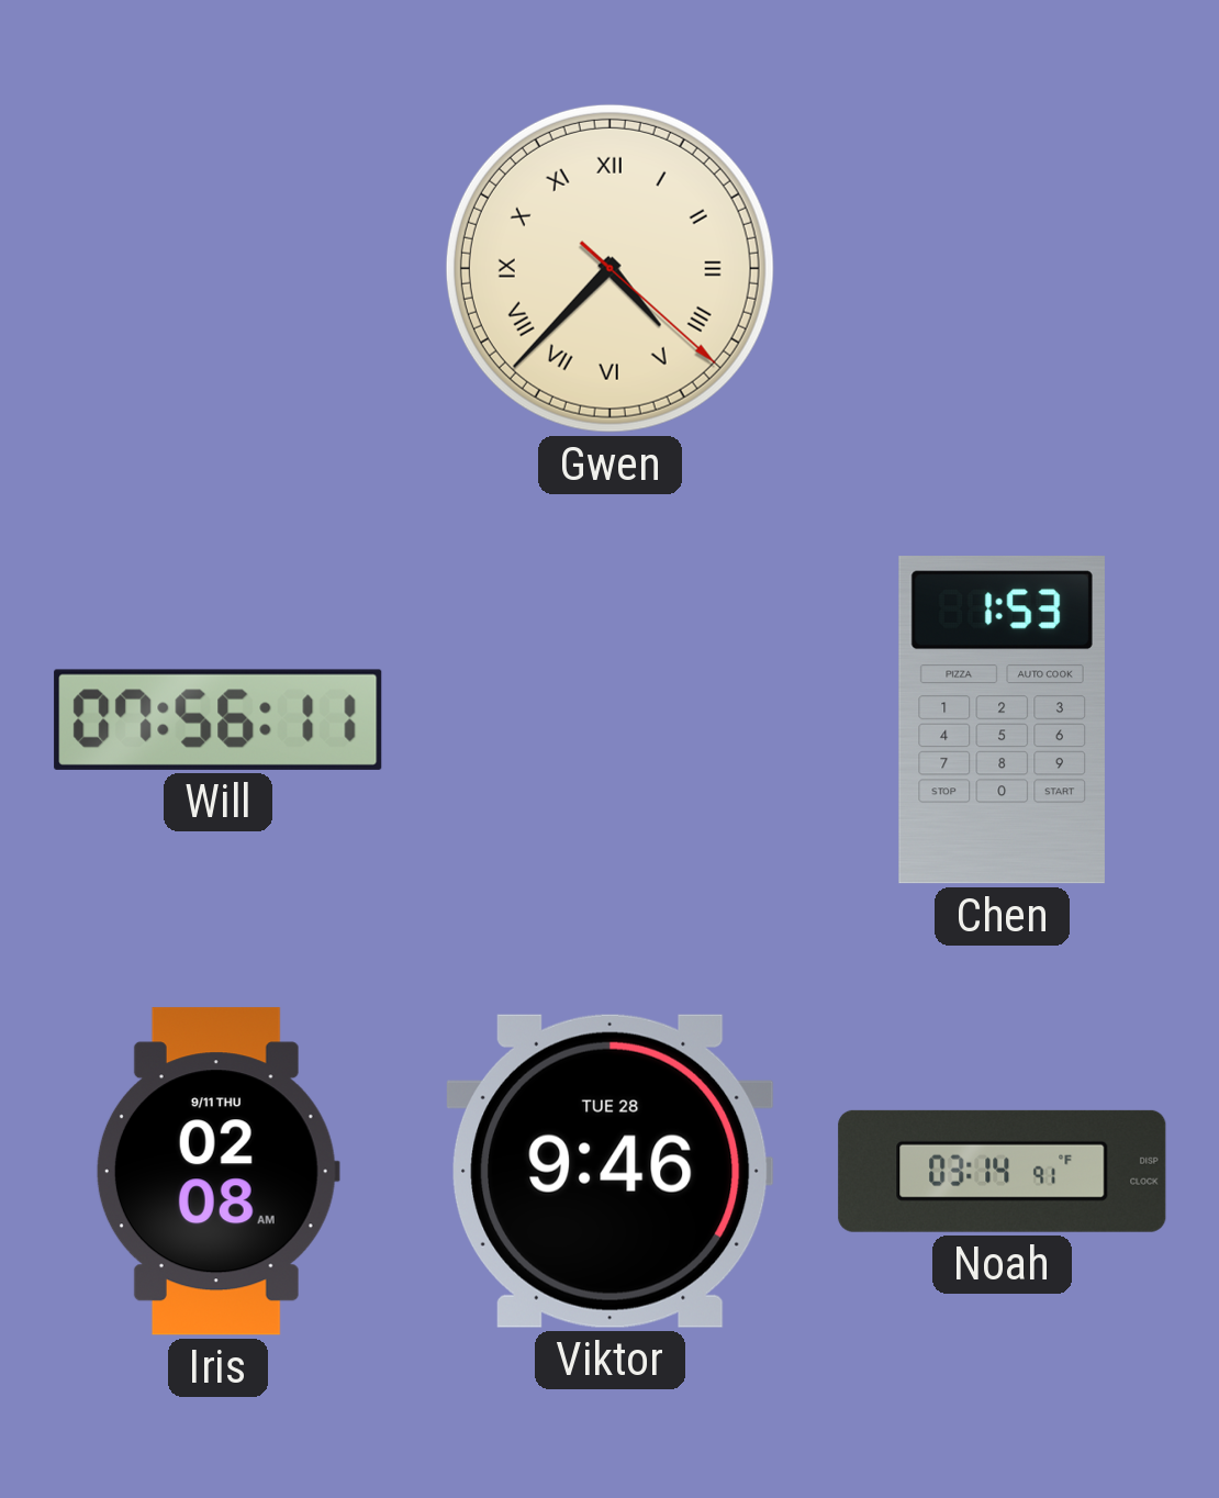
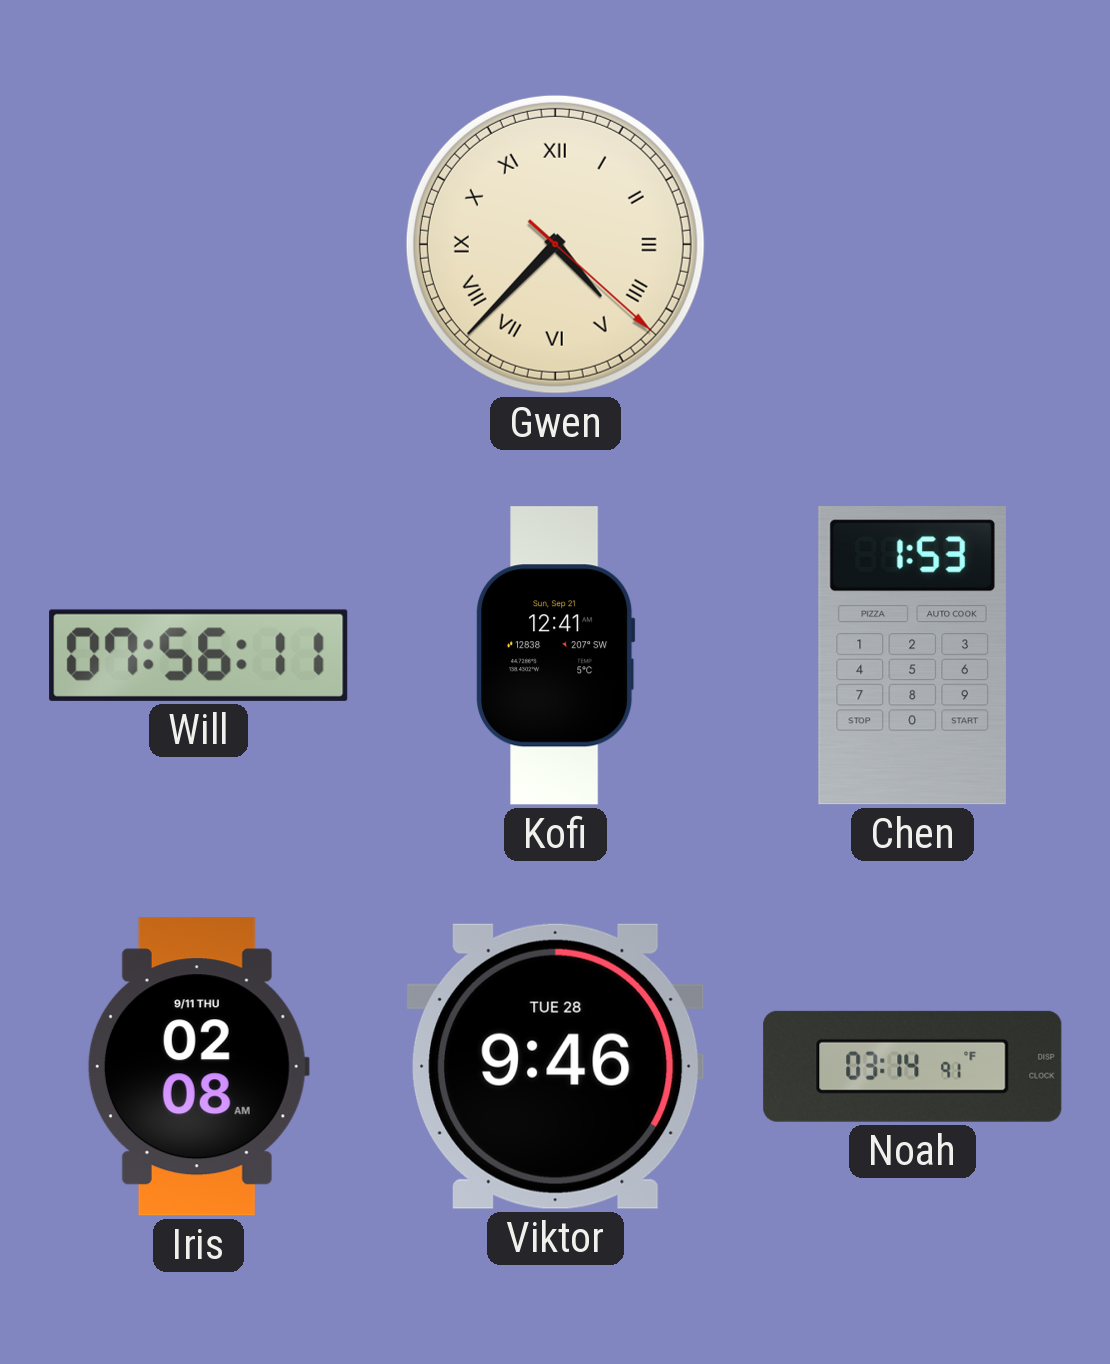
Kofi: none -> 12:41
